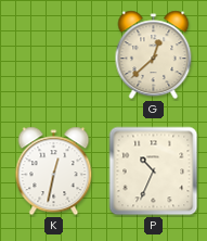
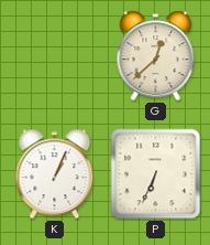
K: 12:32 -> 1:04
P: 10:34 -> 6:34
